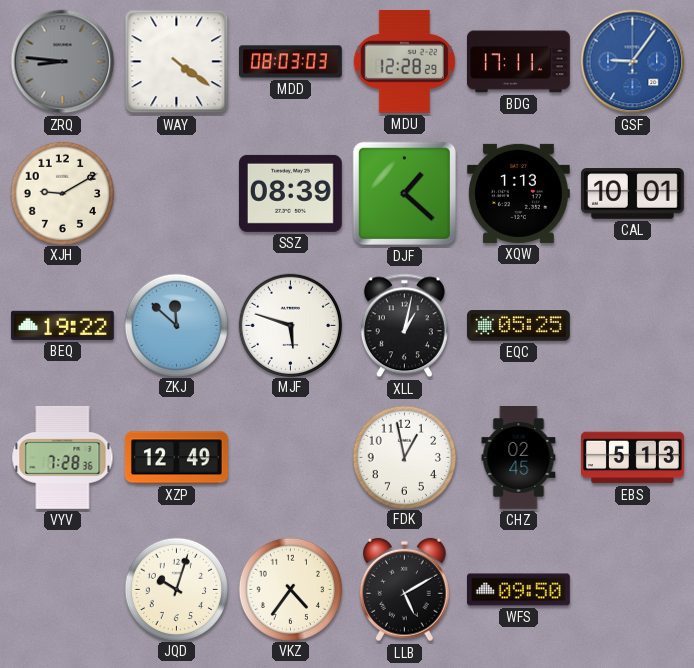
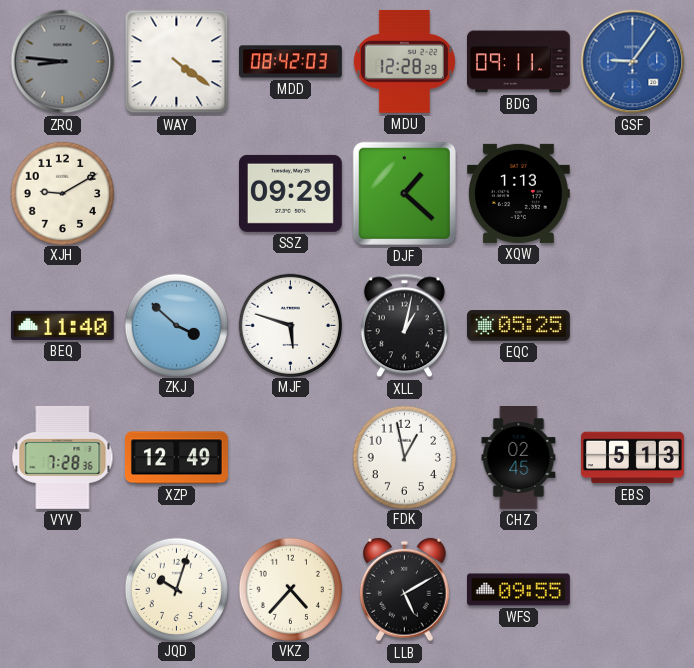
MDD: 08:03 -> 08:42
BDG: 17:11 -> 09:11
SSZ: 08:39 -> 09:29
CAL: 10:01 -> none
BEQ: 19:22 -> 11:40
ZKJ: 11:52 -> 3:52
VKZ: 4:36 -> 4:37
WFS: 09:50 -> 09:55
